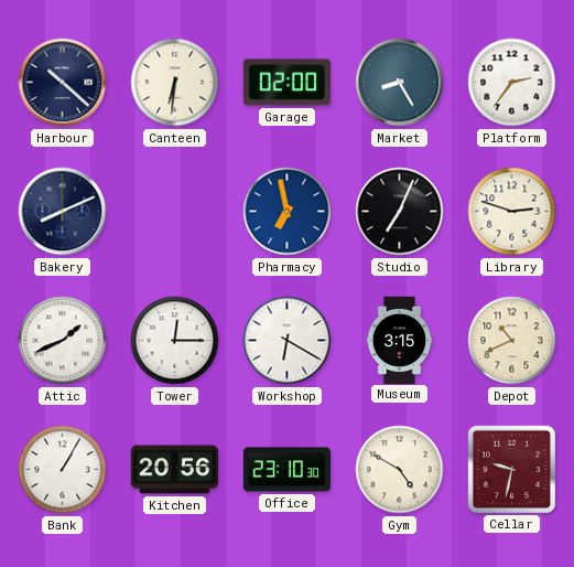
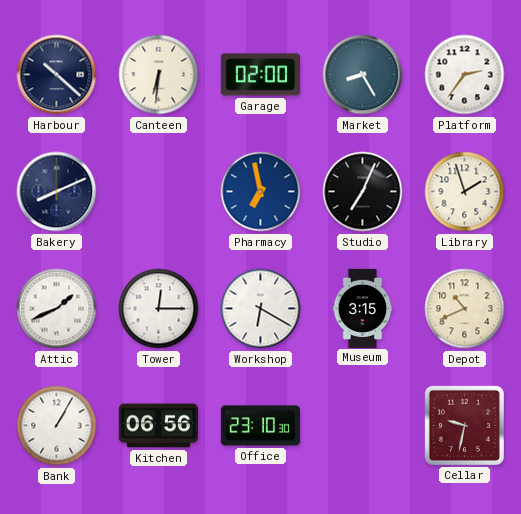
Library: 2:48 -> 1:57
Kitchen: 20:56 -> 06:56
Gym: 4:50 -> none
